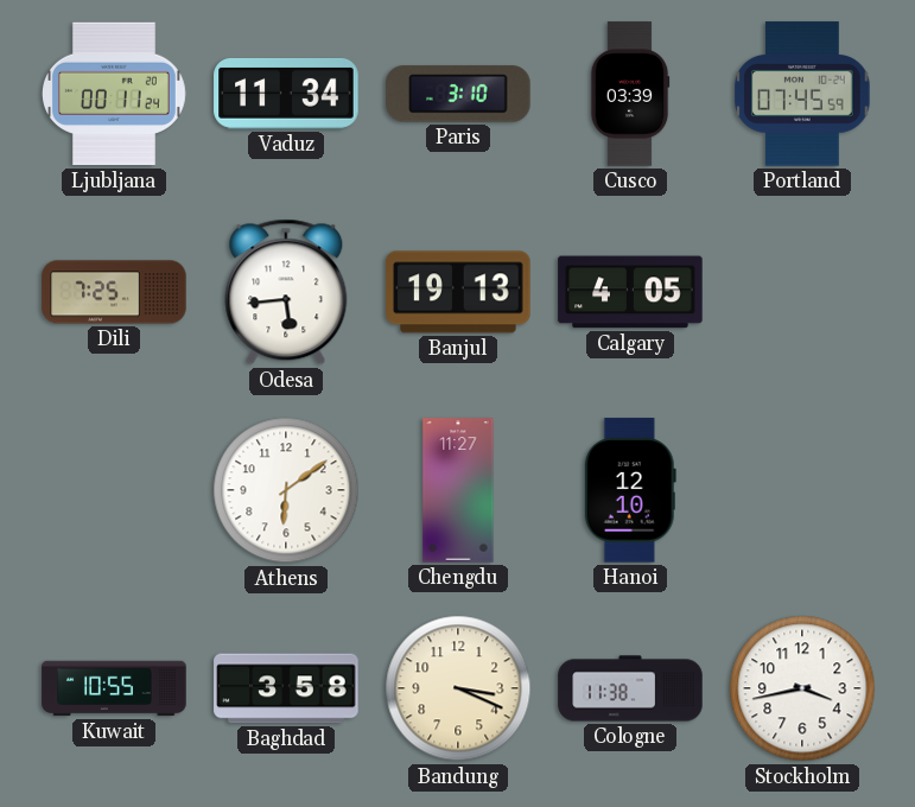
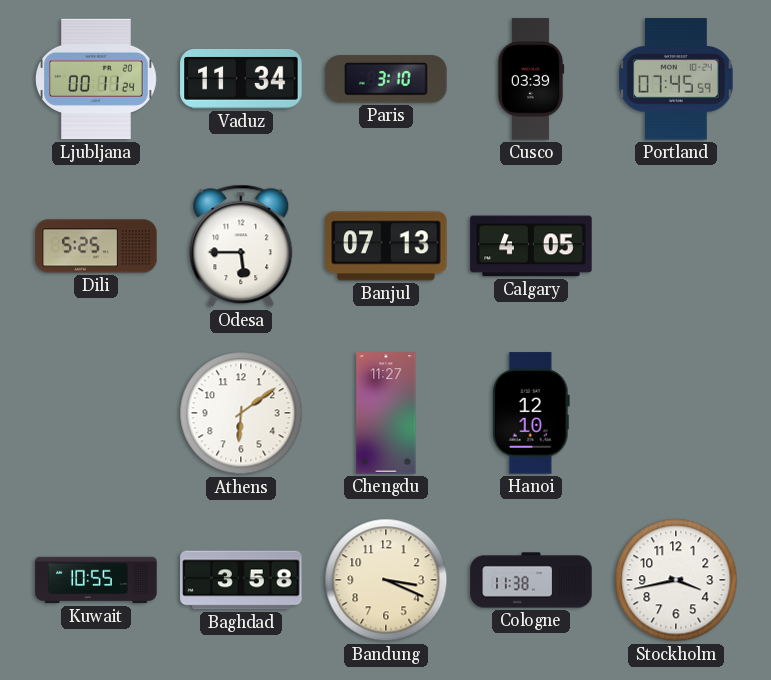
Dili: 7:25 -> 5:25
Odesa: 5:44 -> 5:45
Banjul: 19:13 -> 07:13
